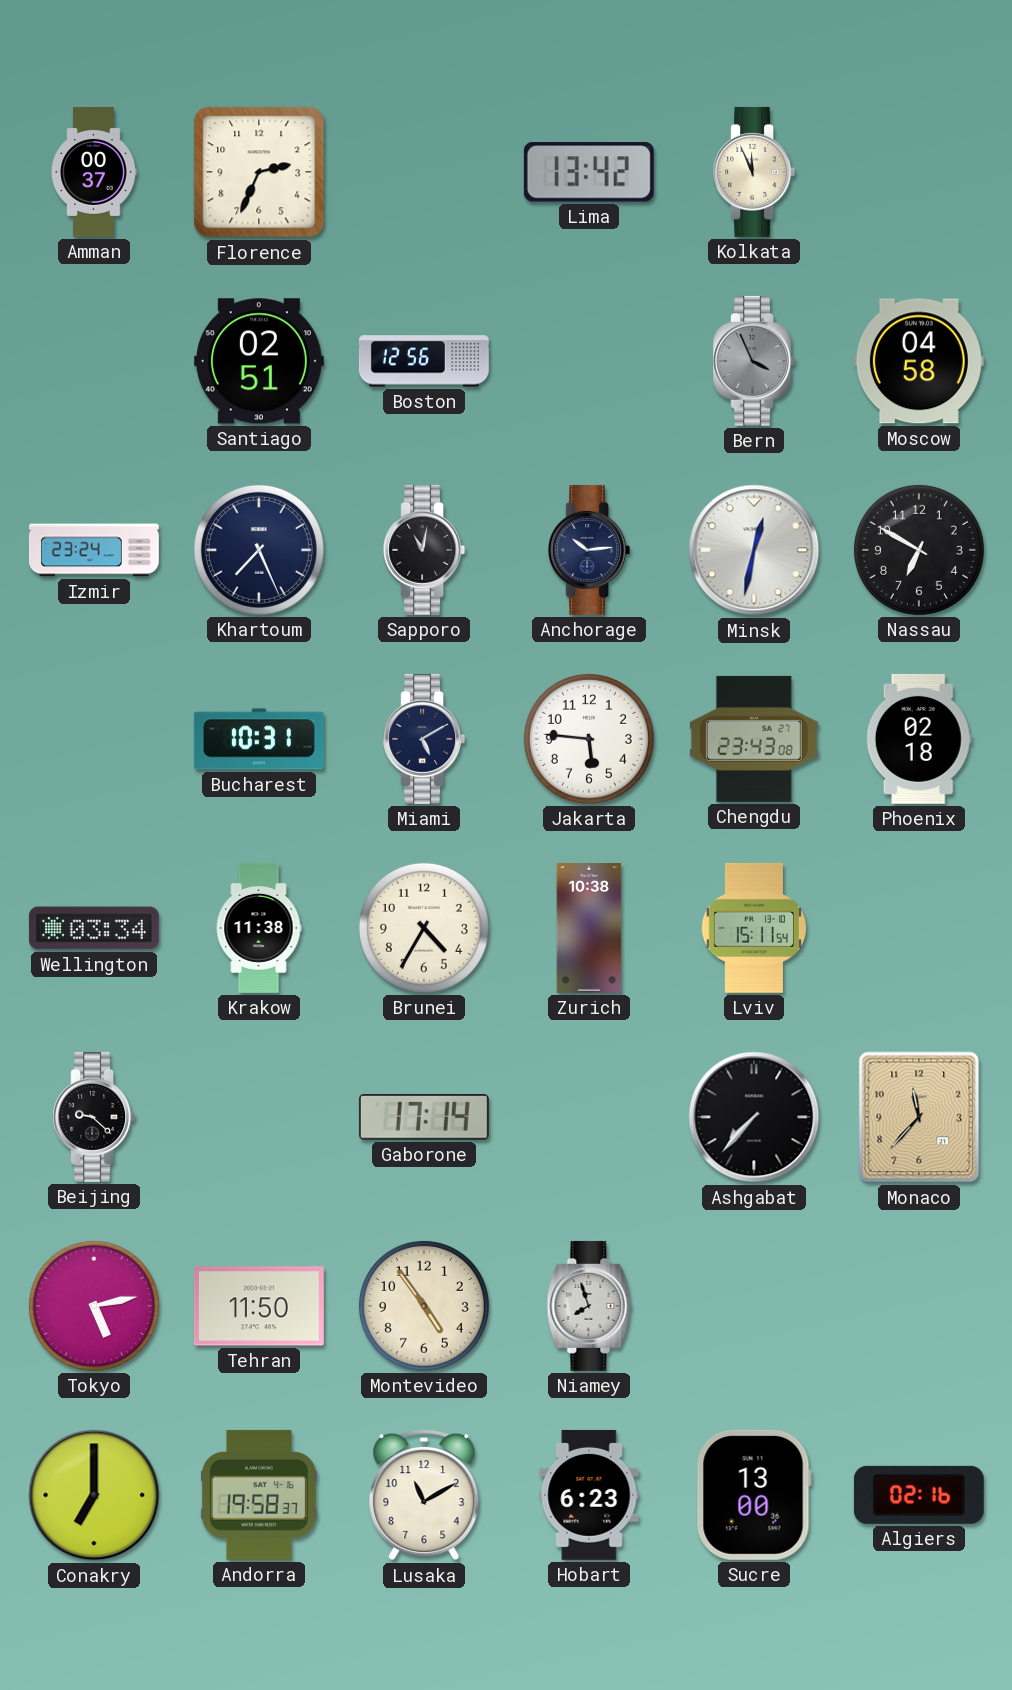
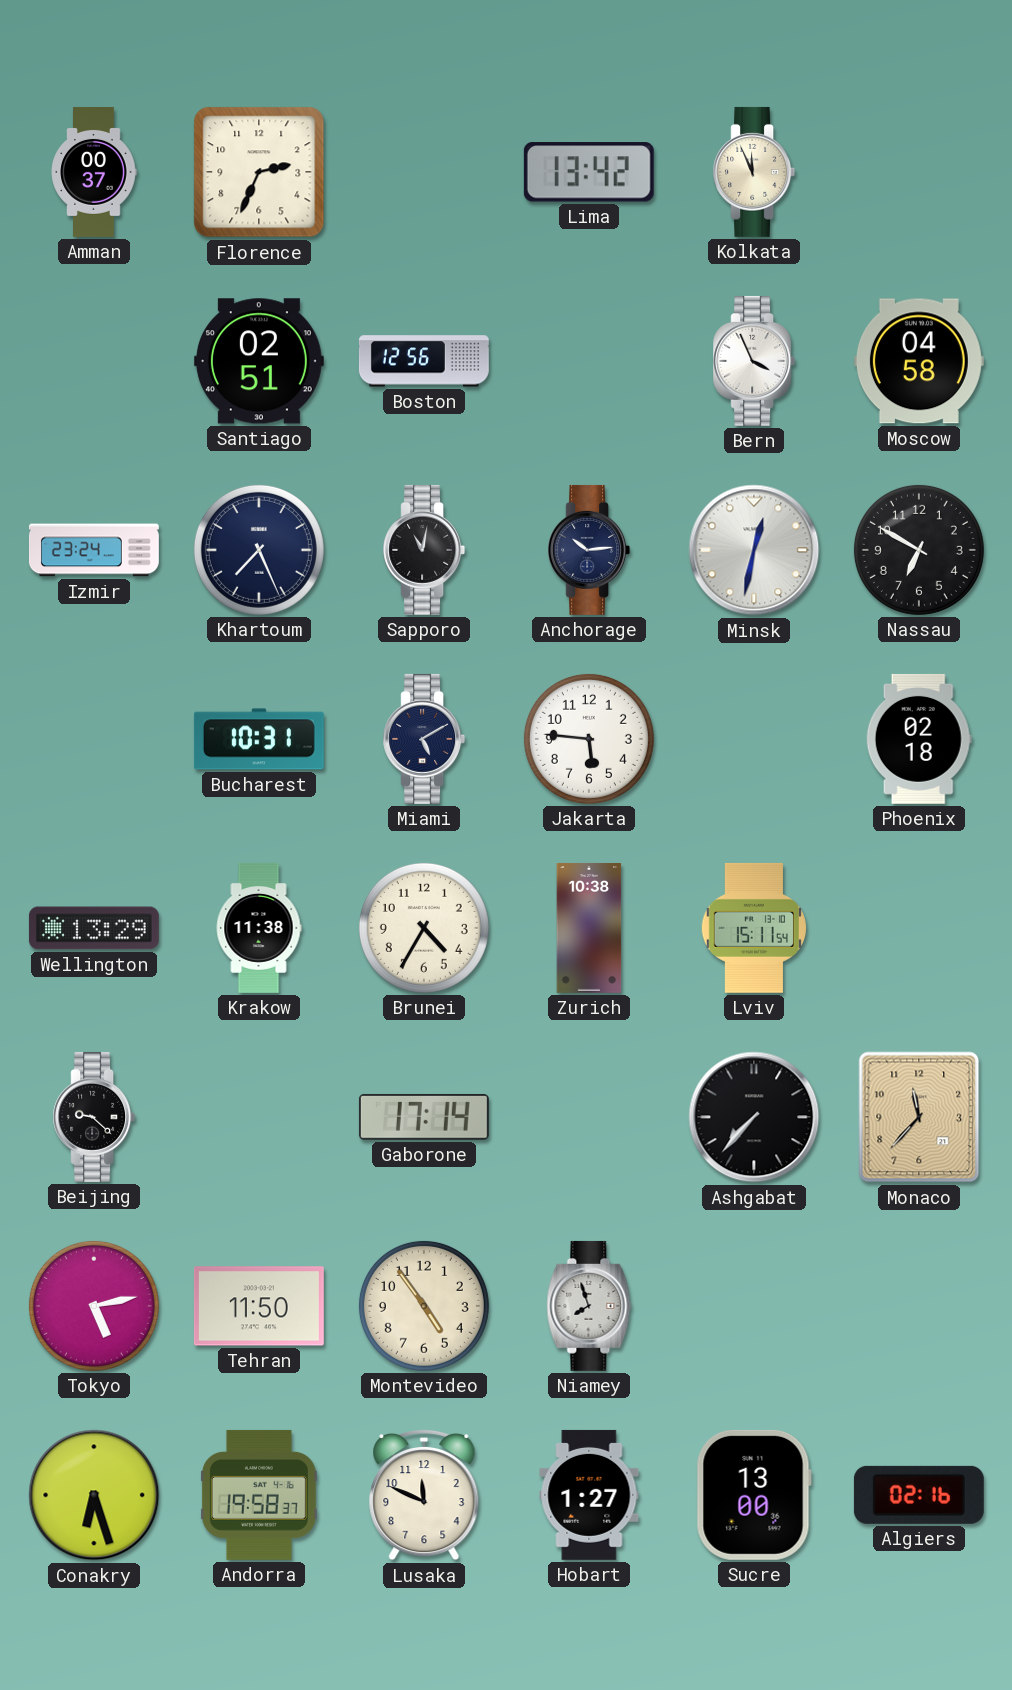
Bern dial: grey -> white
Chengdu: 23:43 -> none
Wellington: 03:34 -> 13:29
Conakry: 7:00 -> 6:27
Lusaka: 11:10 -> 11:49
Hobart: 6:23 -> 1:27
